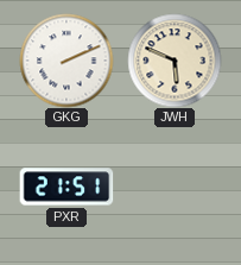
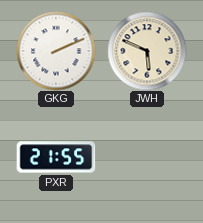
PXR: 21:51 -> 21:55
